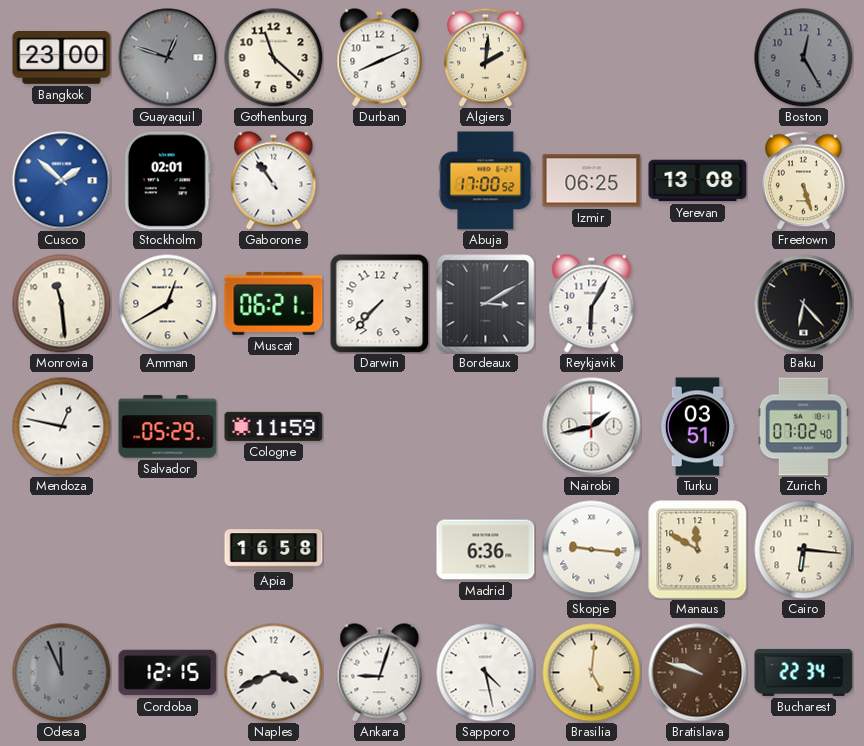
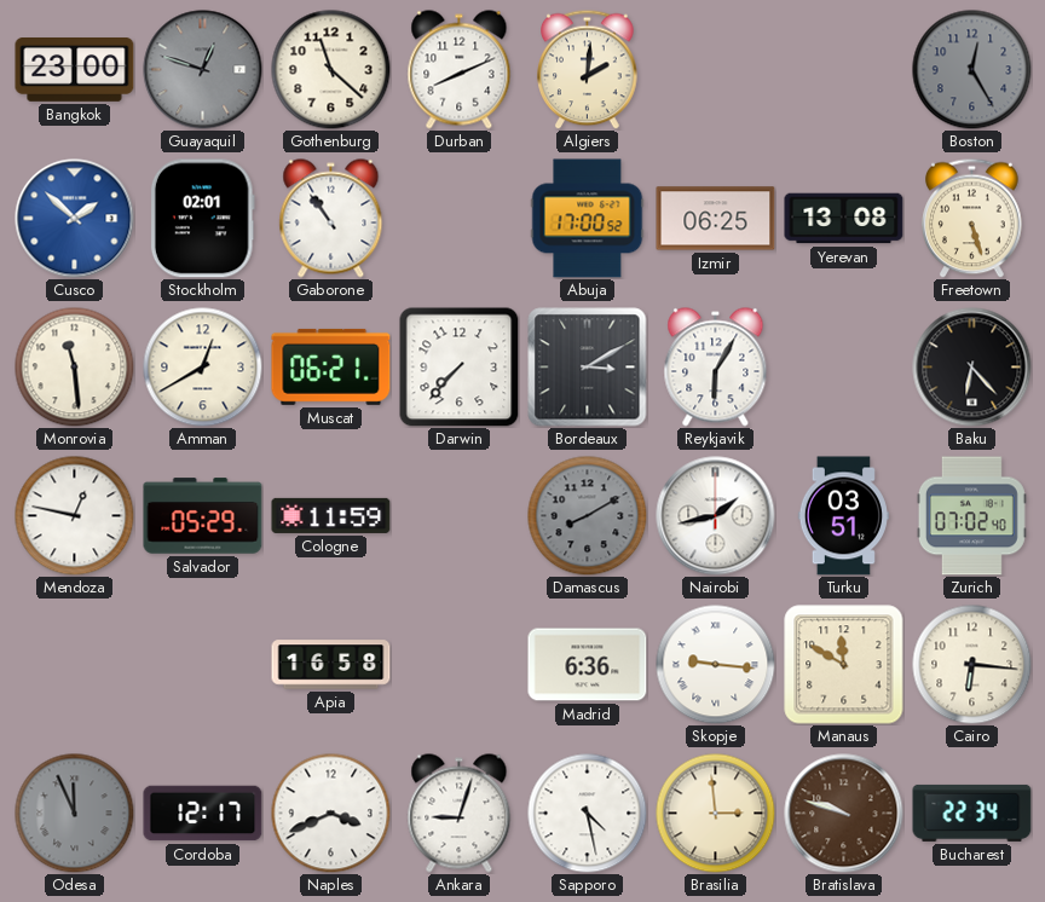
Damascus: none -> 8:10
Cordoba: 12:15 -> 12:17
Brasilia: 5:01 -> 2:59
